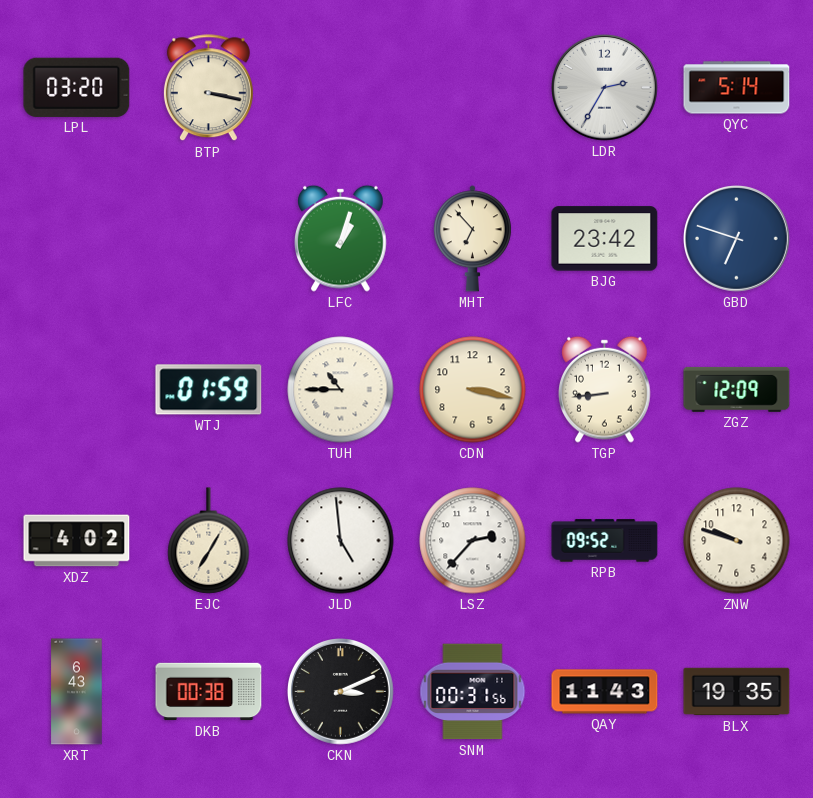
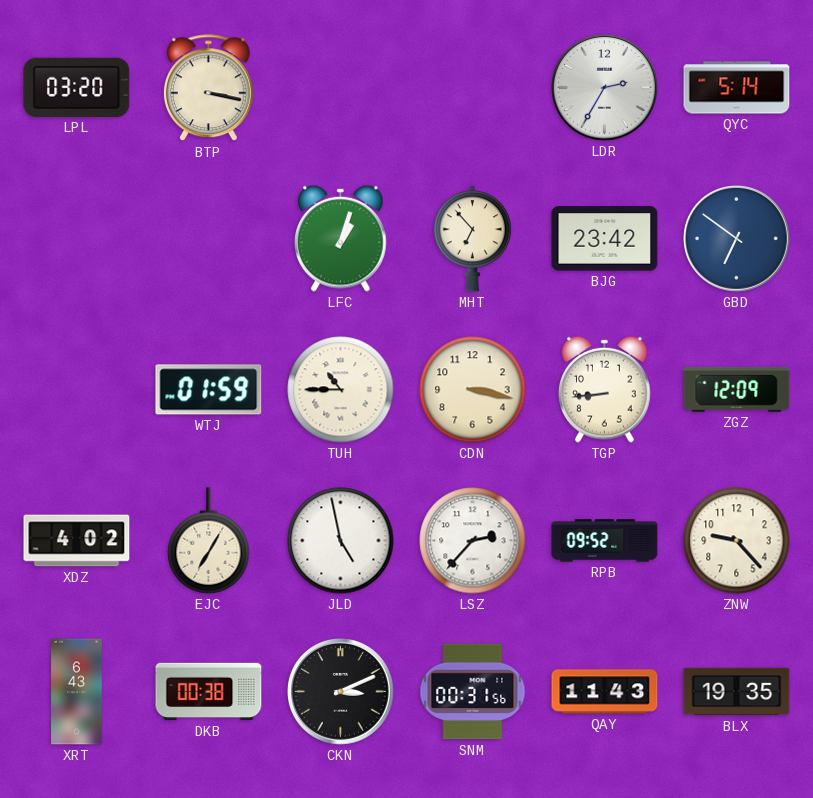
GBD: 6:48 -> 6:51
JLD: 4:59 -> 4:58
ZNW: 9:48 -> 9:23
